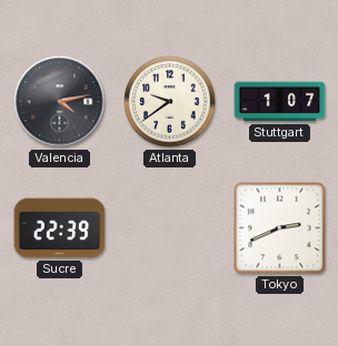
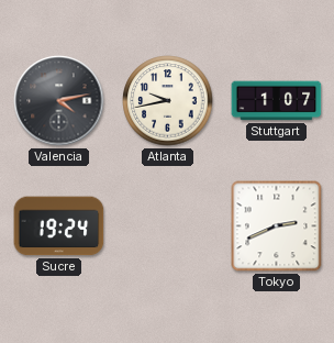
Atlanta: 9:39 -> 9:43
Sucre: 22:39 -> 19:24
